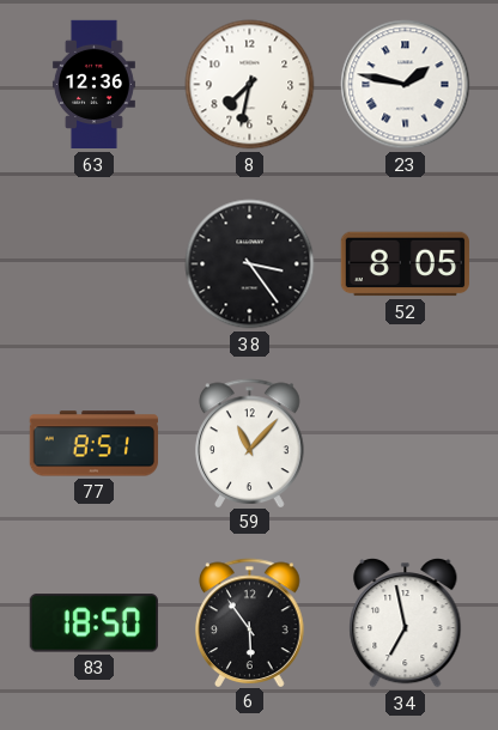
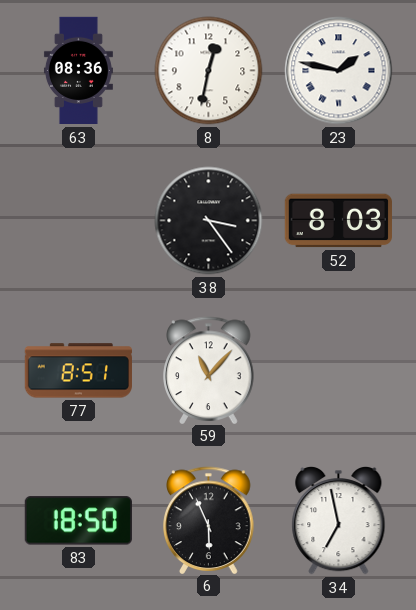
63: 12:36 -> 08:36
8: 7:32 -> 12:32
52: 8:05 -> 8:03
6: 5:54 -> 5:56
